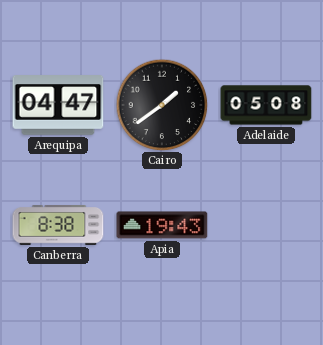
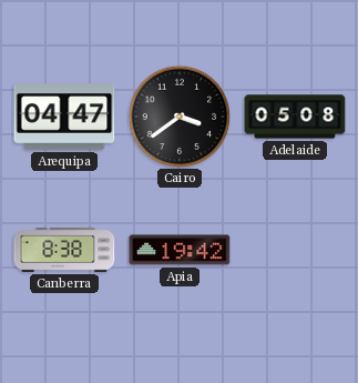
Cairo: 1:39 -> 3:39
Apia: 19:43 -> 19:42
